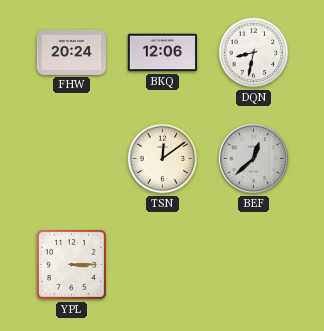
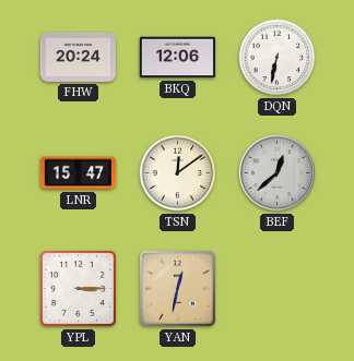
DQN: 8:32 -> 6:32
LNR: none -> 15:47
YAN: none -> 12:32
